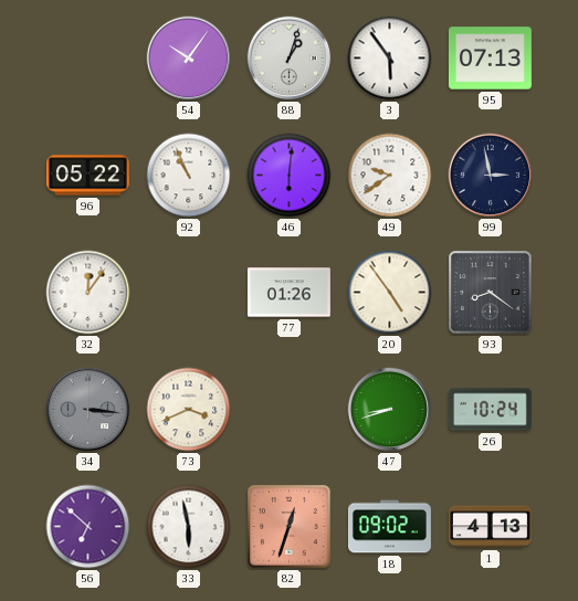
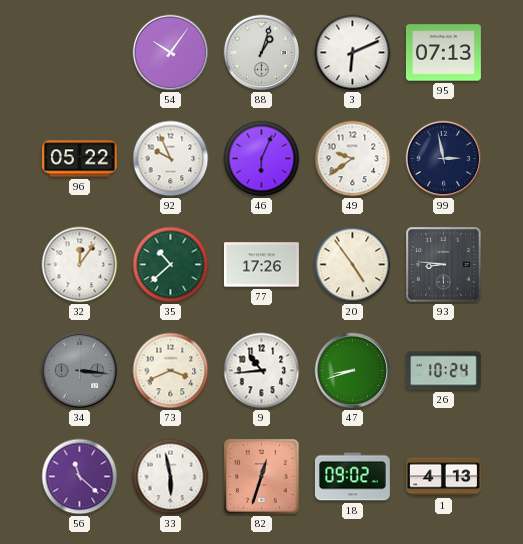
3: 5:54 -> 6:11
92: 10:56 -> 9:56
46: 6:01 -> 6:04
35: none -> 10:38
77: 01:26 -> 17:26
93: 8:21 -> 8:46
9: none -> 10:44
56: 6:52 -> 11:22
